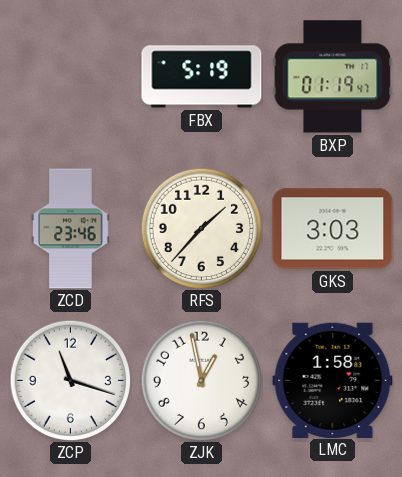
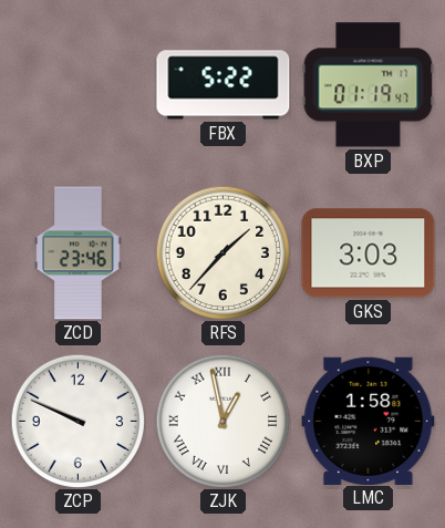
FBX: 5:19 -> 5:22
ZCP: 11:18 -> 9:49
ZJK numerals: Arabic -> Roman
